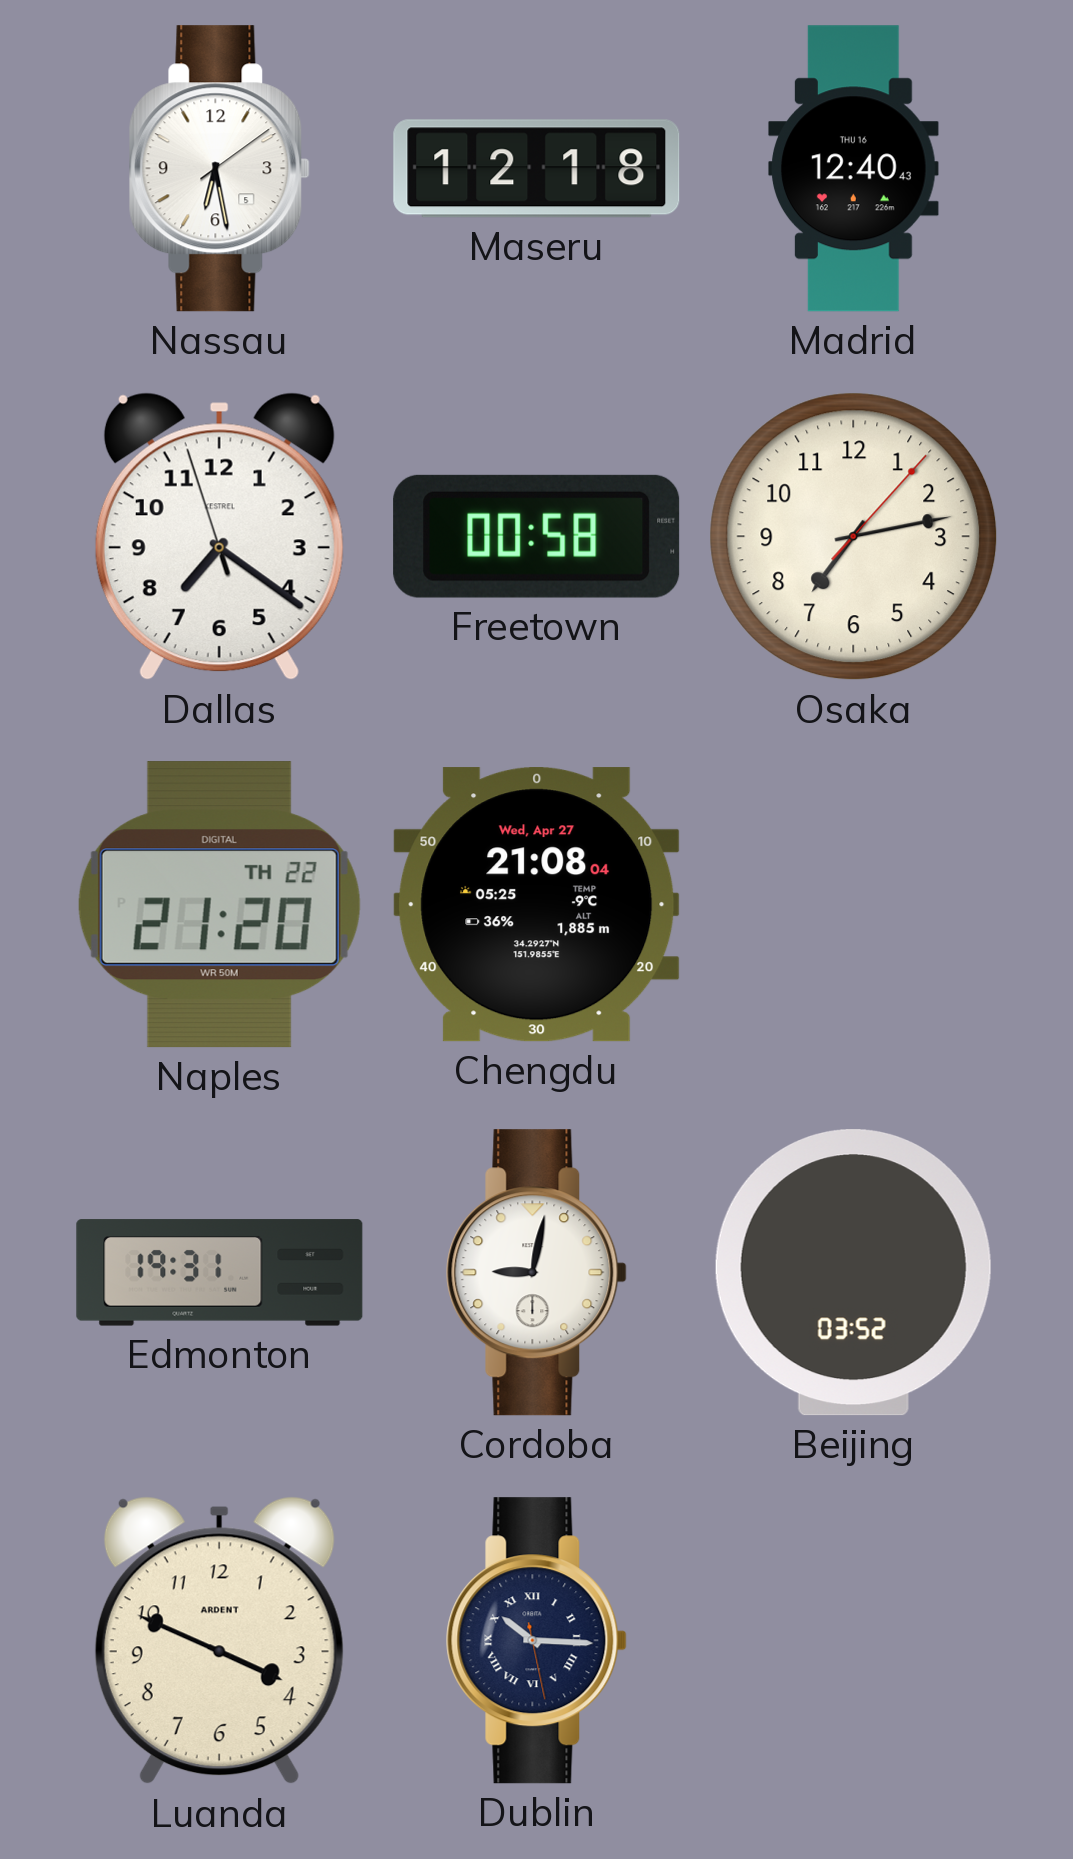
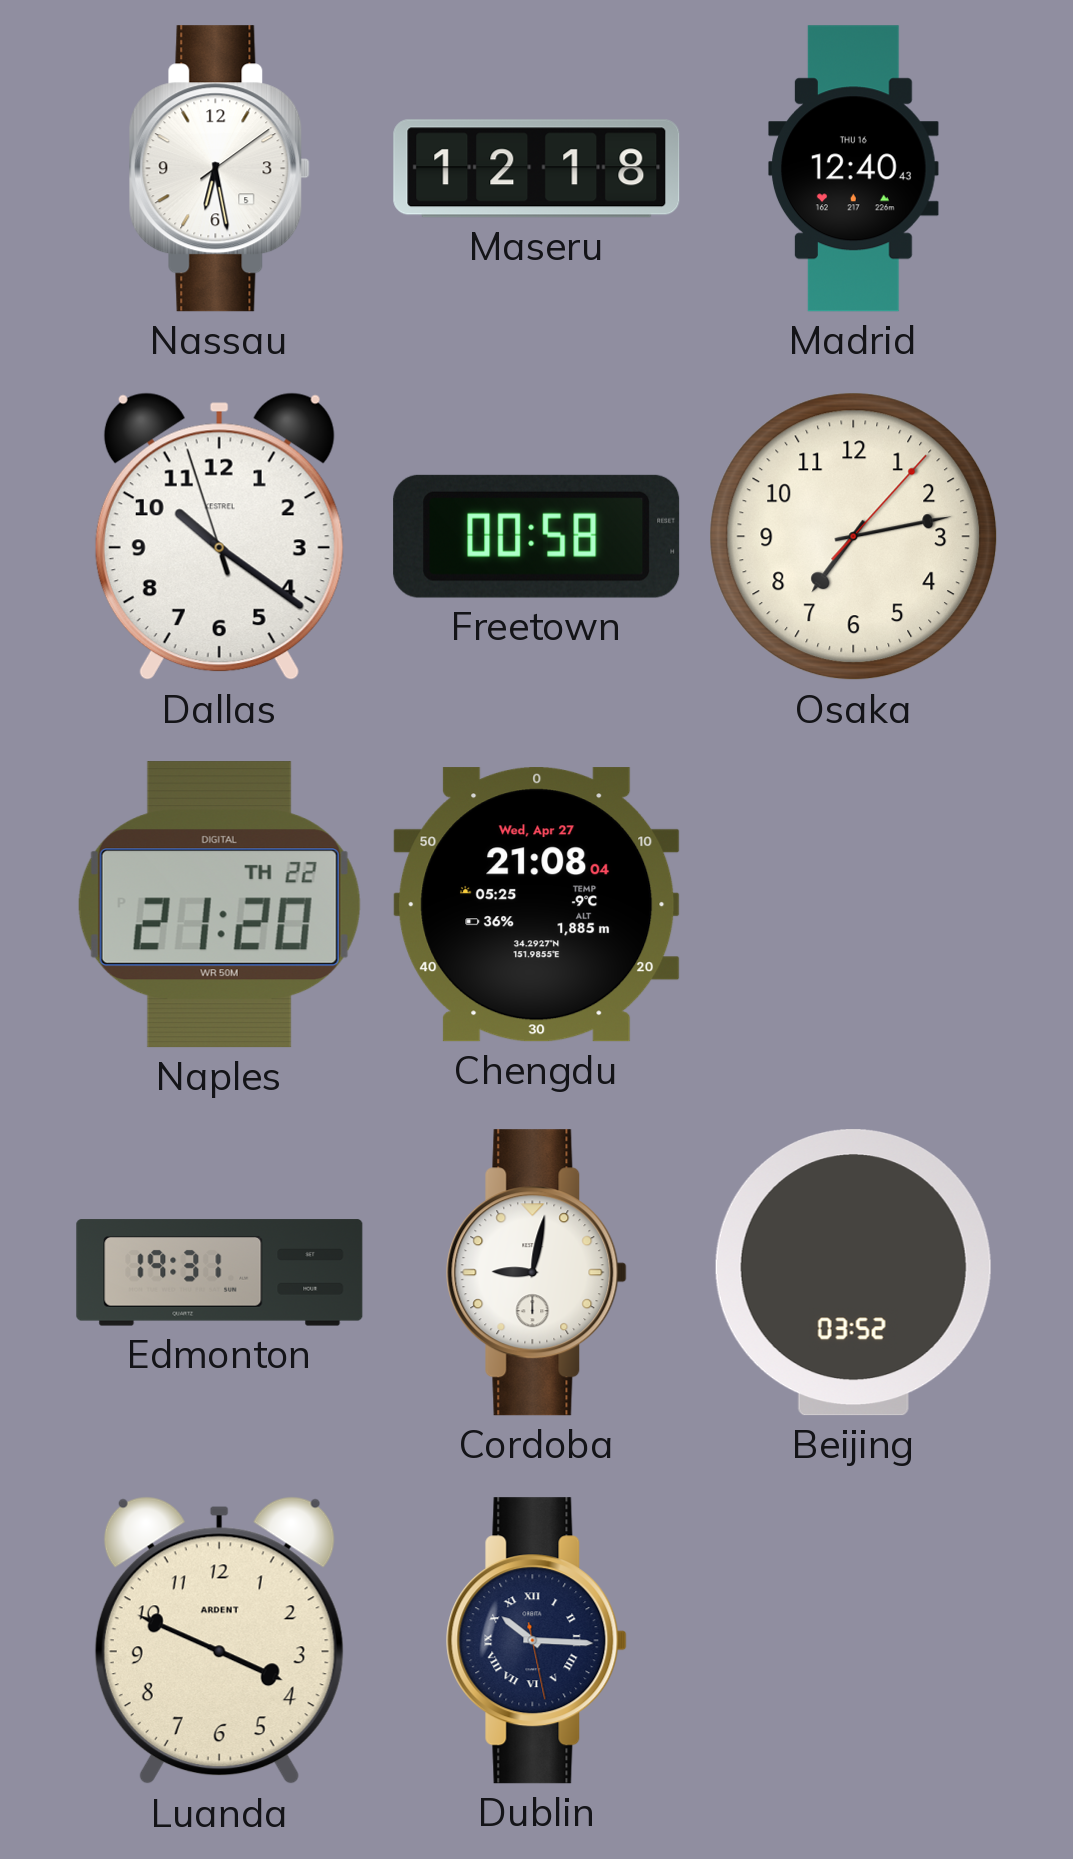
Dallas: 7:20 -> 10:20
